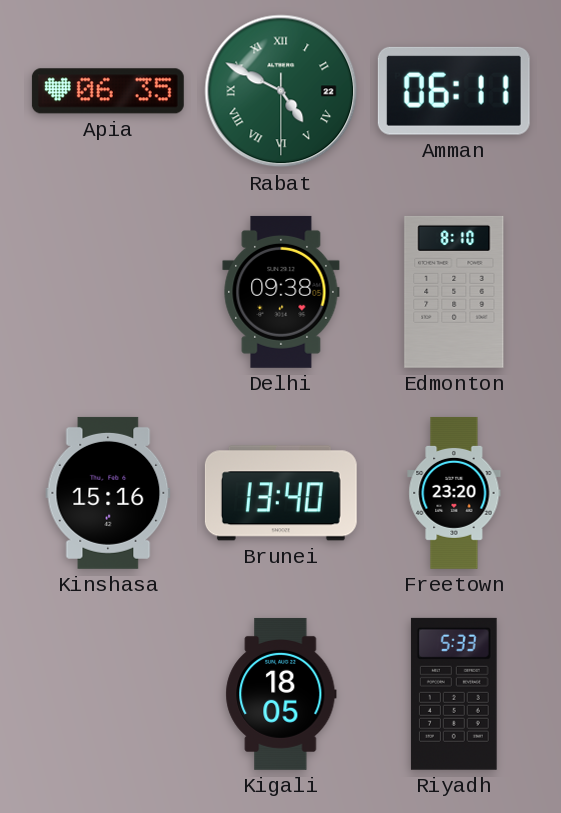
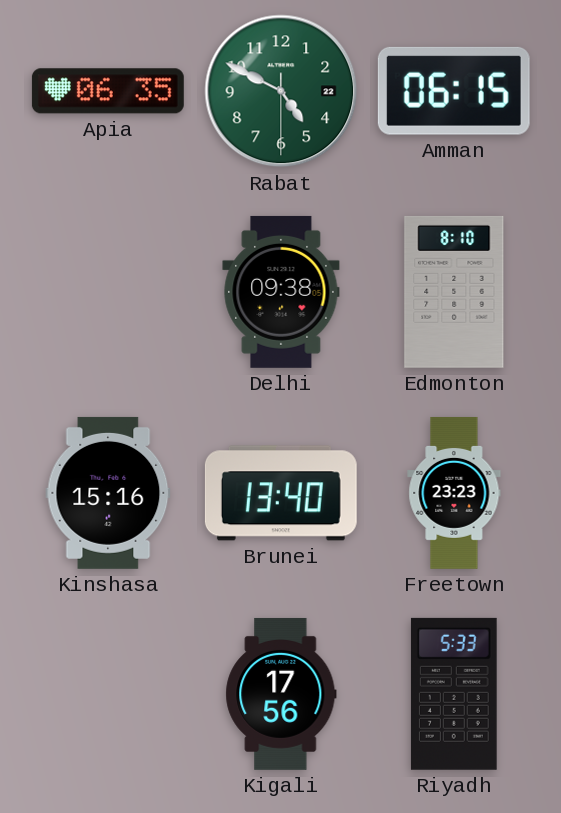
Rabat numerals: Roman -> Arabic
Amman: 06:11 -> 06:15
Freetown: 23:20 -> 23:23
Kigali: 18:05 -> 17:56
